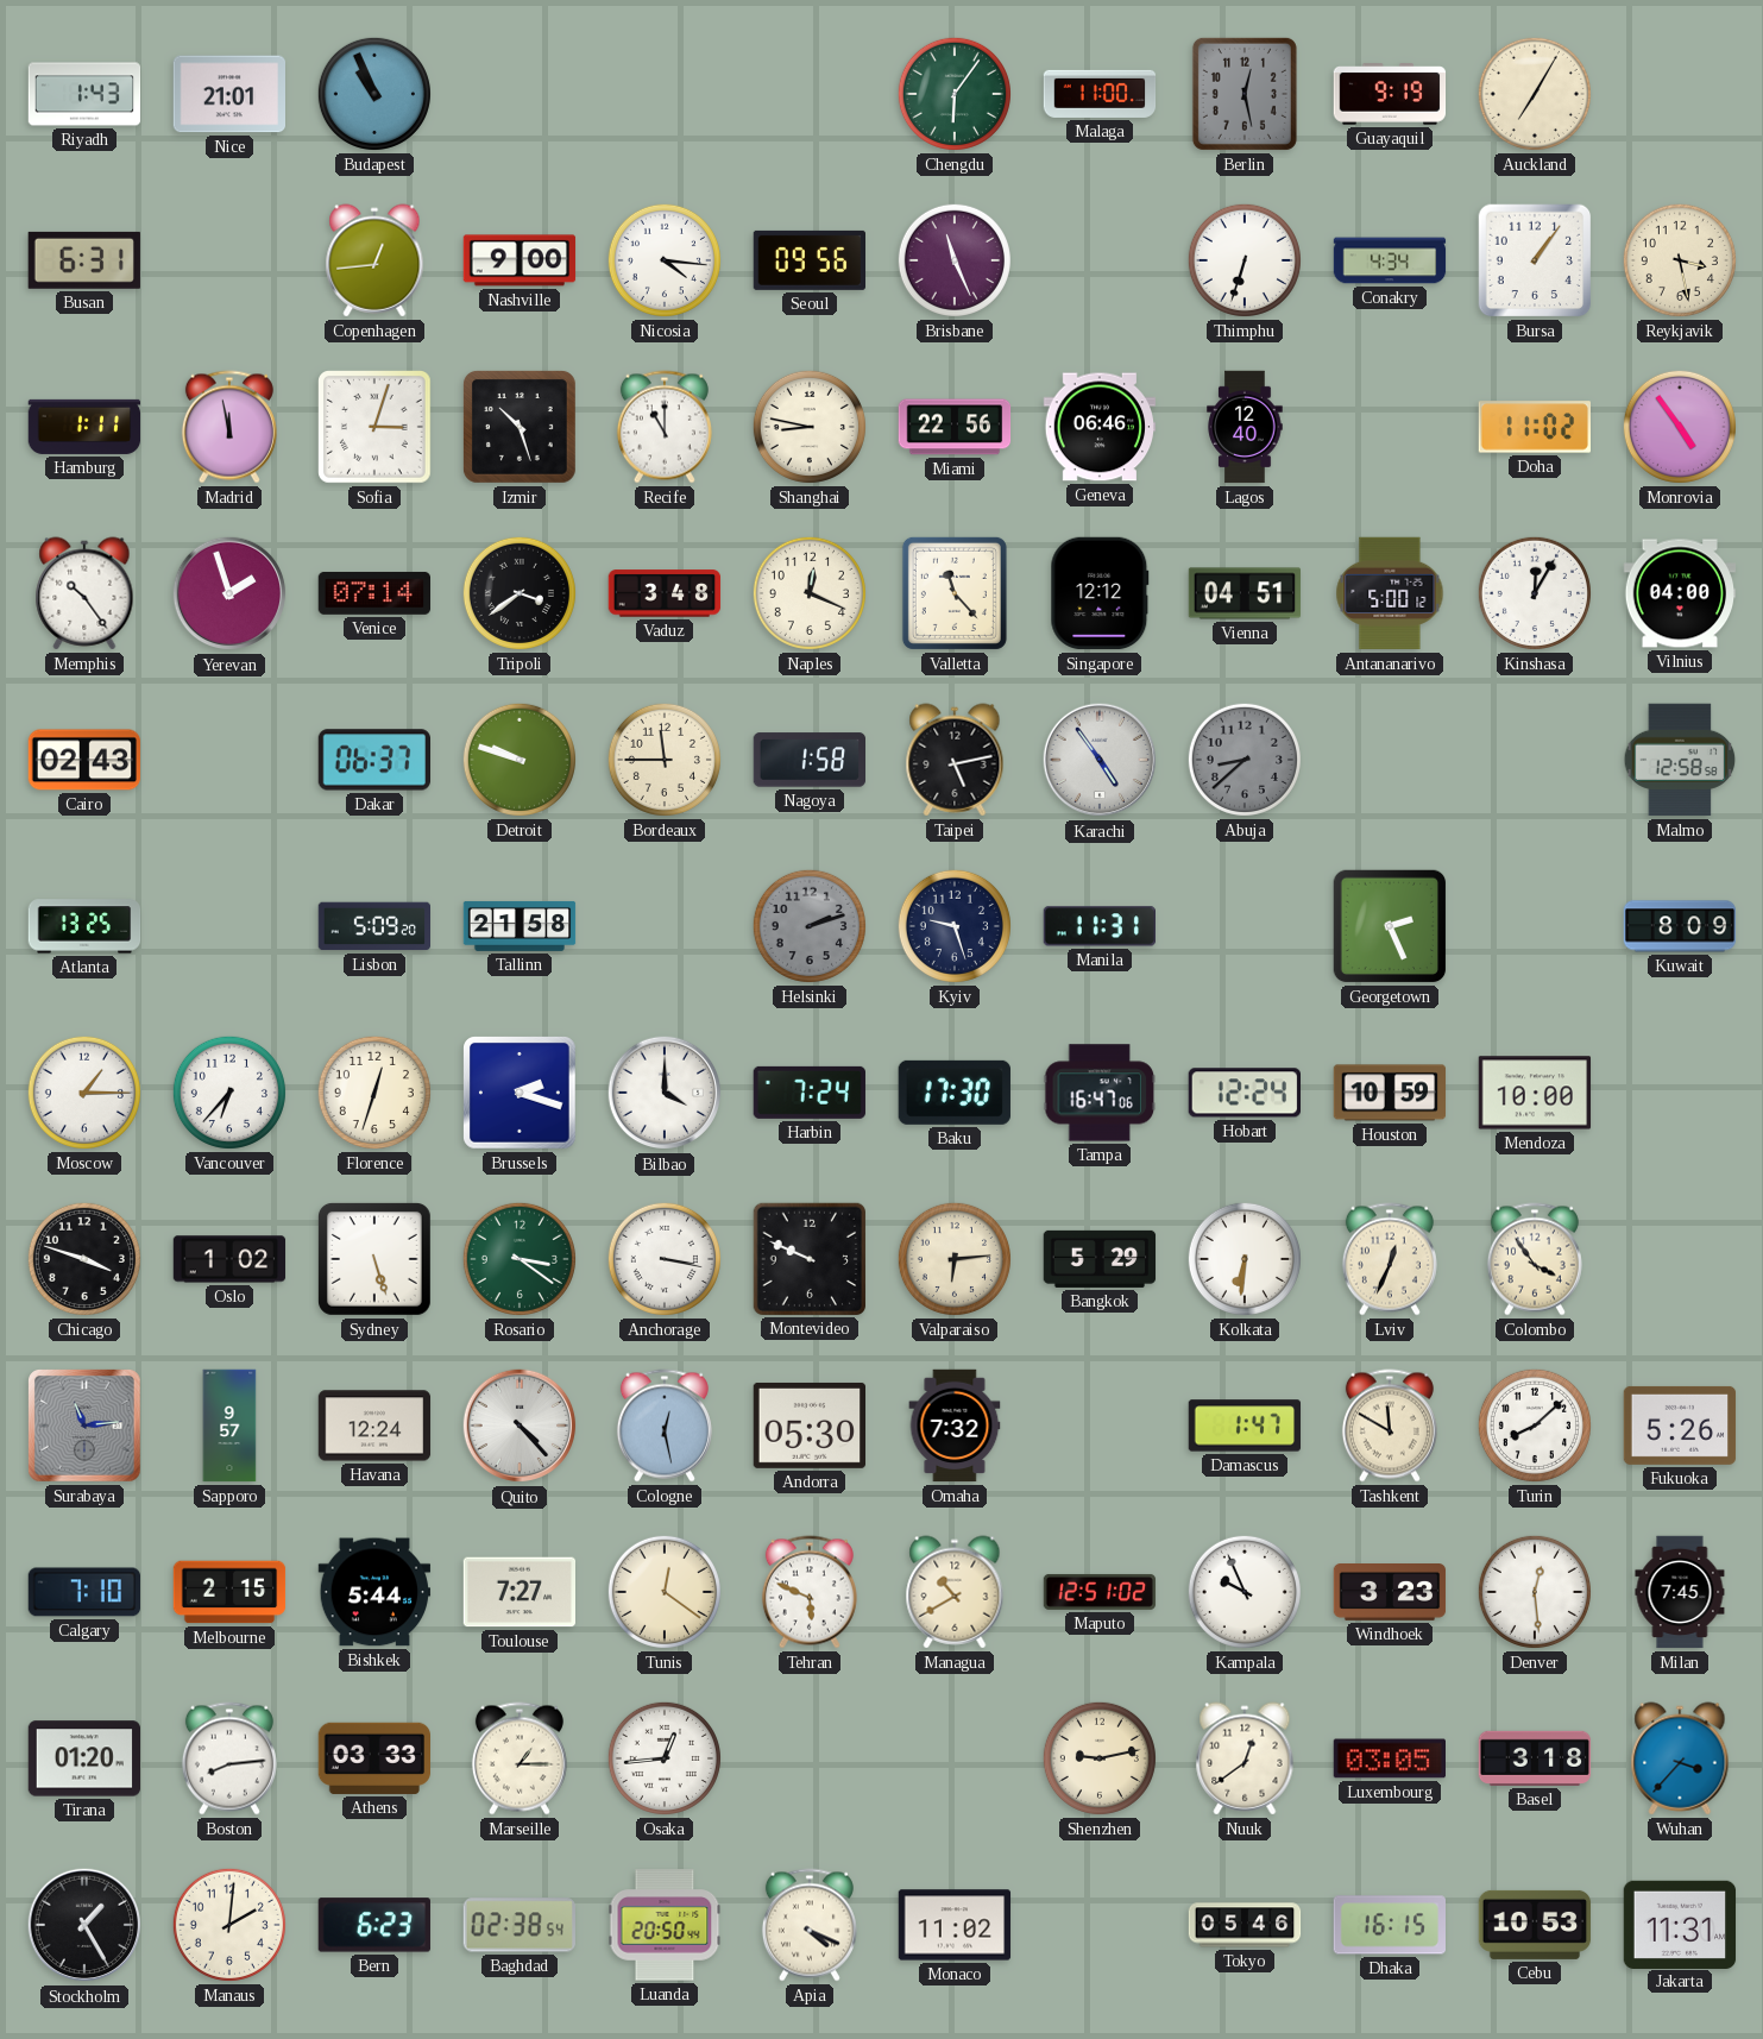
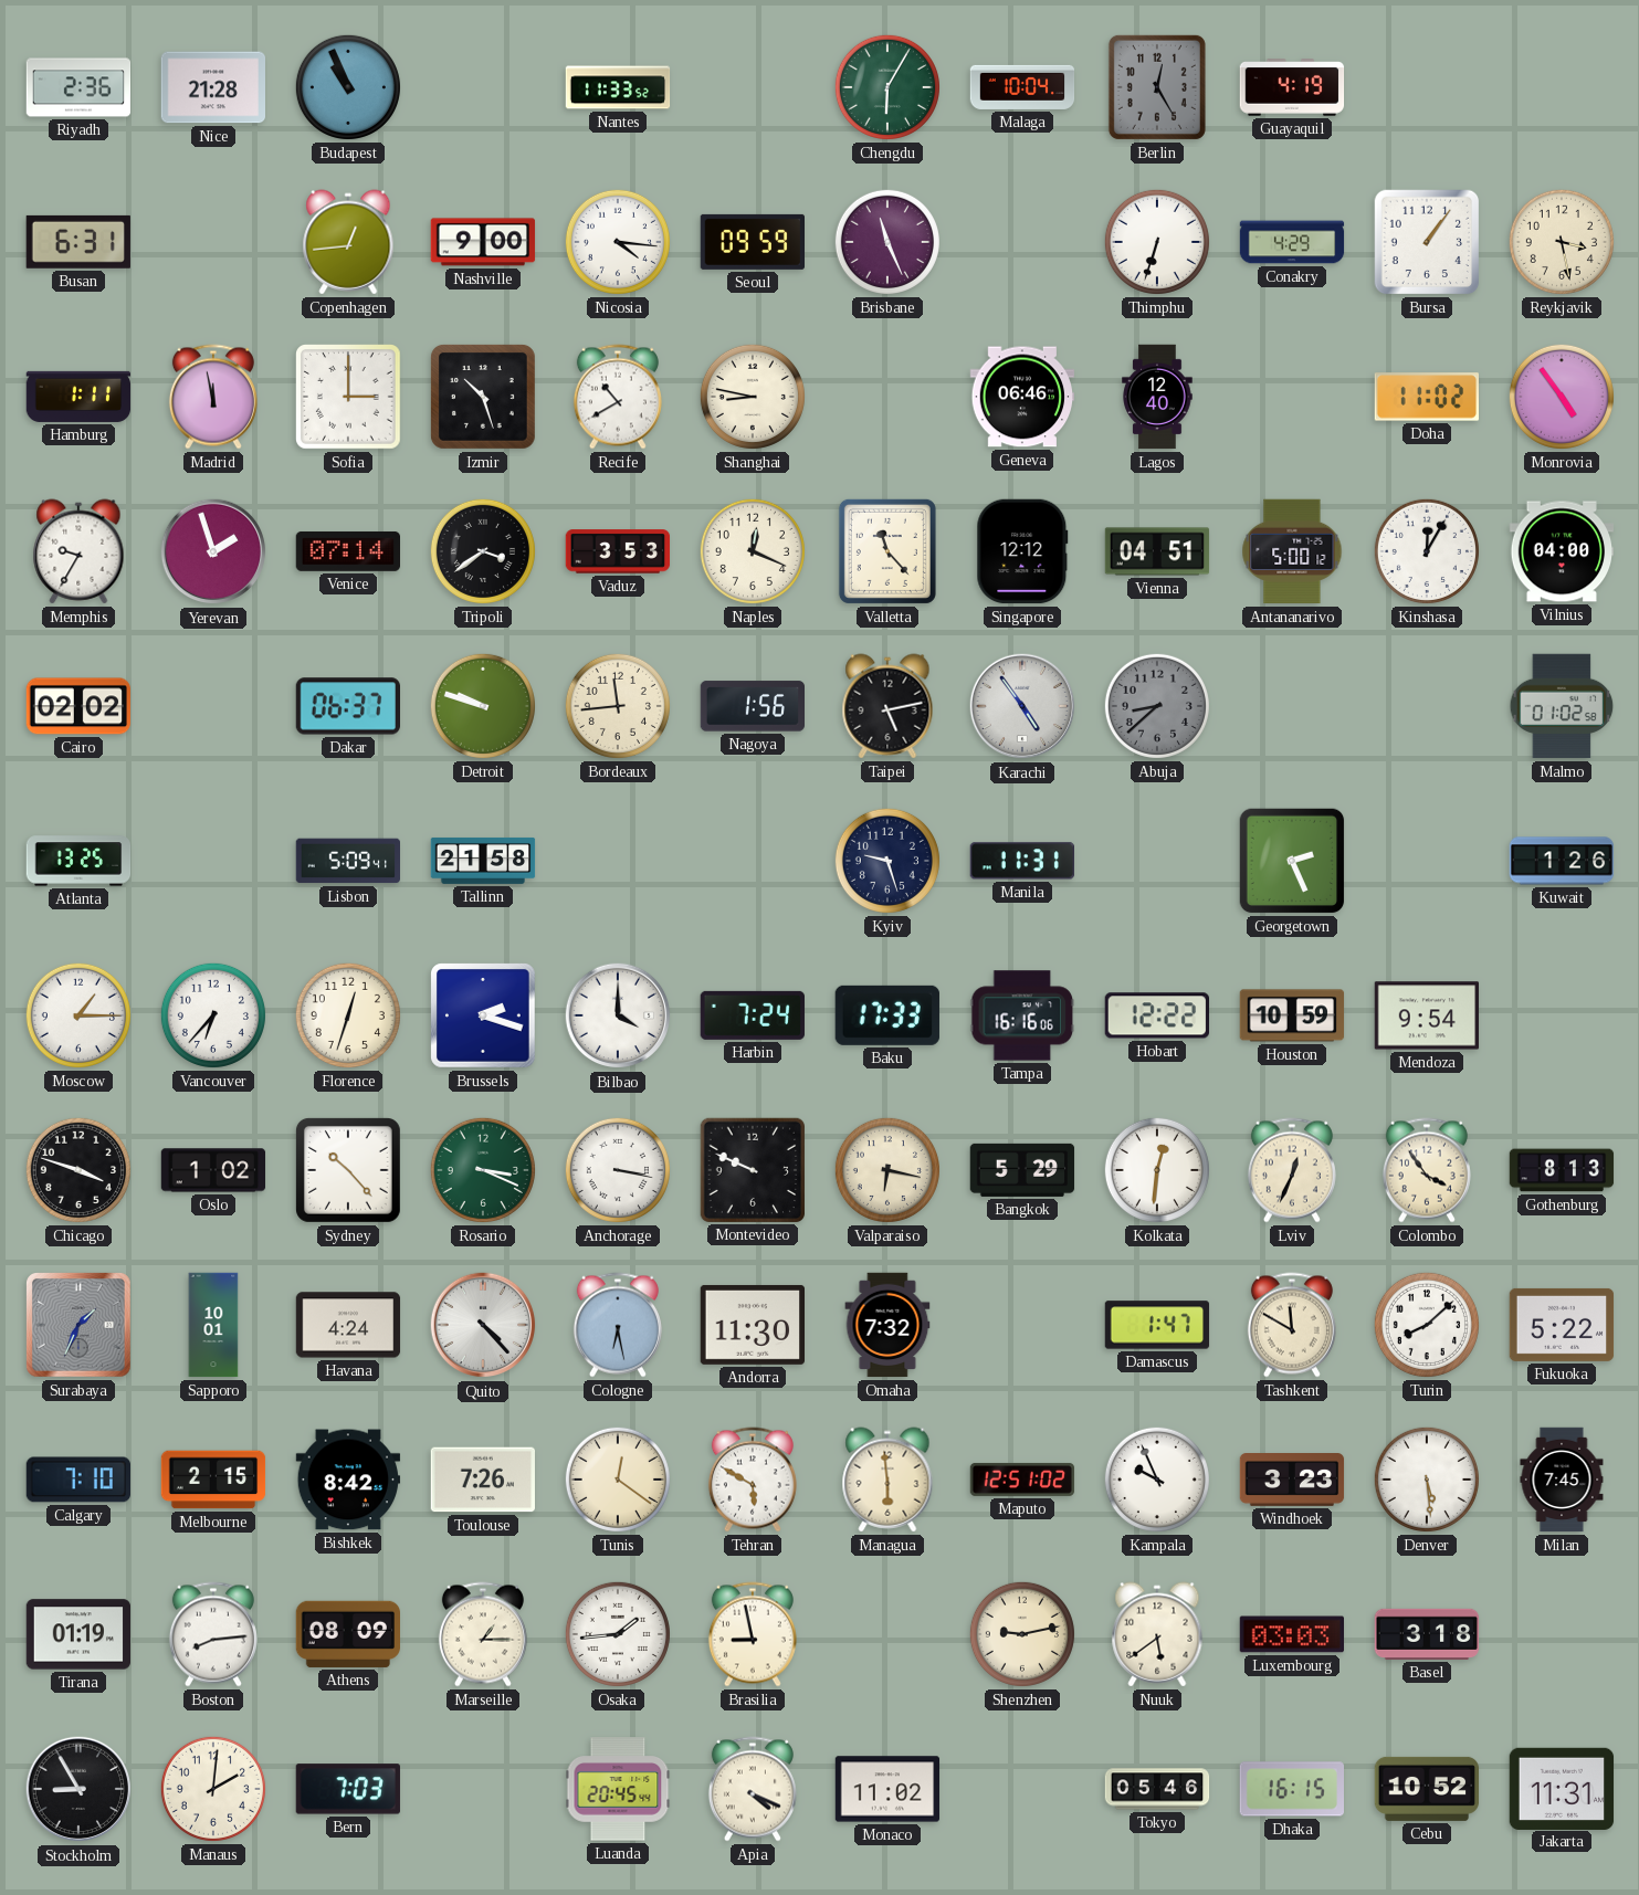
Riyadh: 1:43 -> 2:36
Nice: 21:01 -> 21:28
Nantes: none -> 11:33
Chengdu: 6:06 -> 6:05
Malaga: 11:00 -> 10:04
Berlin: 12:28 -> 12:25
Guayaquil: 9:19 -> 4:19
Auckland: 7:05 -> none
Seoul: 09:56 -> 09:59
Conakry: 4:34 -> 4:29
Sofia: 3:03 -> 3:00
Recife: 11:00 -> 10:40
Miami: 22:56 -> none
Memphis: 10:24 -> 9:35
Vaduz: 3:48 -> 3:53
Cairo: 02:43 -> 02:02
Bordeaux: 11:45 -> 11:44
Nagoya: 1:58 -> 1:56
Malmo: 12:58 -> 01:02
Lisbon: 5:09:20 -> 5:09:41
Helsinki: 2:12 -> none
Kuwait: 8:09 -> 1:26
Baku: 17:30 -> 17:33
Tampa: 16:47 -> 16:16
Hobart: 12:24 -> 12:22
Mendoza: 10:00 -> 9:54
Sydney: 5:27 -> 10:23
Rosario: 3:21 -> 3:19
Valparaiso: 6:14 -> 6:17
Kolkata: 6:31 -> 12:31
Gothenburg: none -> 8:13
Surabaya: 11:14 -> 1:34
Sapporo: 9:57 -> 10:01
Havana: 12:24 -> 4:24
Cologne: 12:28 -> 6:28
Andorra: 05:30 -> 11:30
Fukuoka: 5:26 -> 5:22
Bishkek: 5:44 -> 8:42
Toulouse: 7:27 -> 7:26
Tehran: 5:49 -> 5:50
Managua: 10:40 -> 5:59
Denver: 12:29 -> 5:29
Tirana: 01:20 -> 01:19
Athens: 03:33 -> 08:09
Osaka: 12:44 -> 1:44
Brasilia: none -> 8:58
Nuuk: 12:39 -> 5:39
Luxembourg: 03:05 -> 03:03
Wuhan: 3:37 -> none
Stockholm: 1:25 -> 8:55
Bern: 6:23 -> 7:03
Baghdad: 02:38 -> none
Luanda: 20:50 -> 20:45
Cebu: 10:53 -> 10:52
